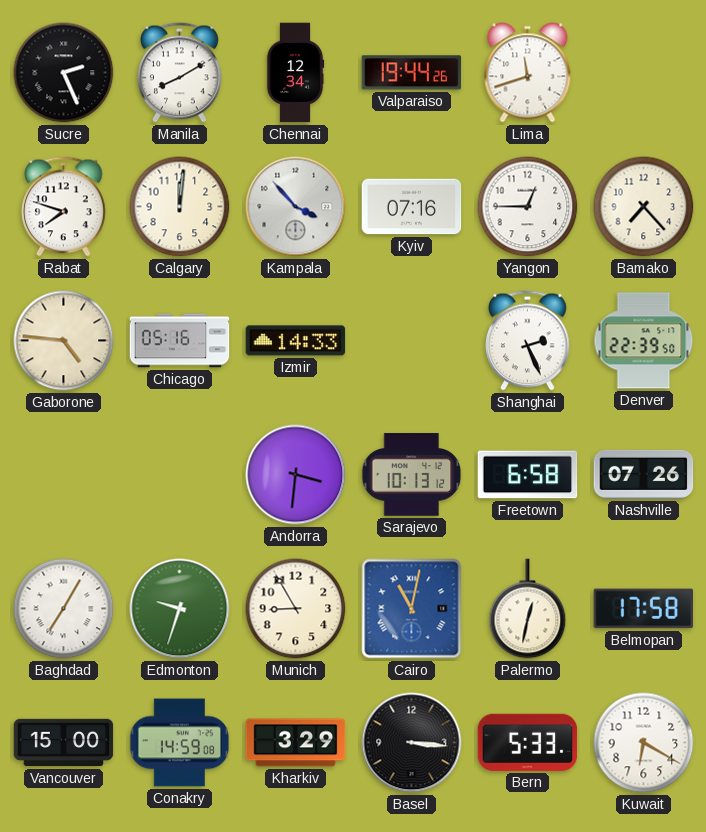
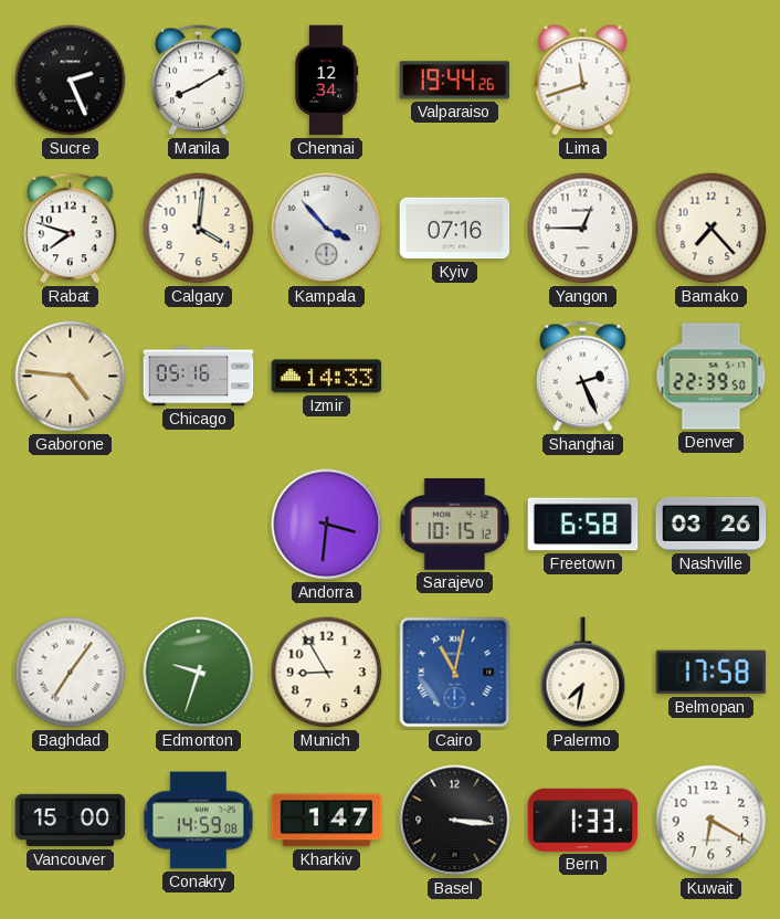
Calgary: 12:01 -> 4:01
Sarajevo: 10:13 -> 10:15
Nashville: 07:26 -> 03:26
Baghdad: 7:05 -> 7:06
Palermo: 12:32 -> 7:32
Kharkiv: 3:29 -> 1:47
Bern: 5:33 -> 1:33
